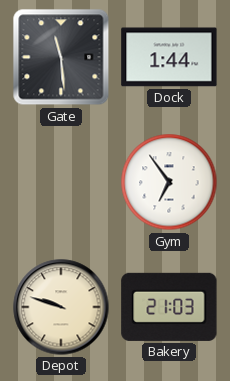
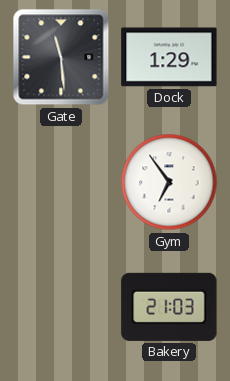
Dock: 1:44 -> 1:29
Depot: 9:48 -> none
